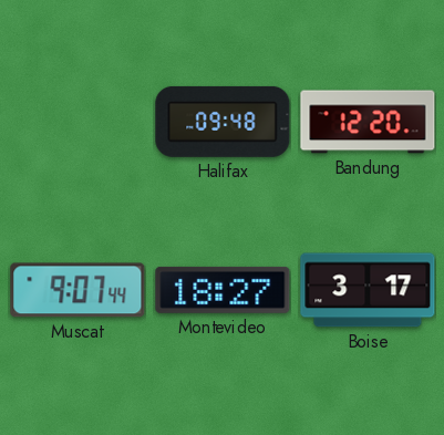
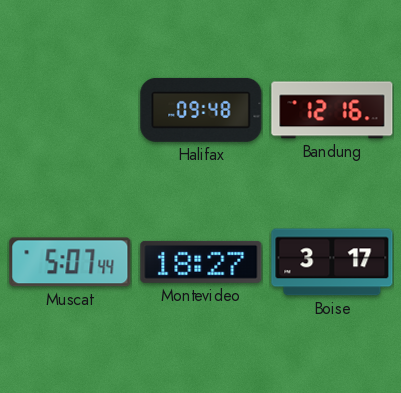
Bandung: 12:20 -> 12:16
Muscat: 9:07 -> 5:07
